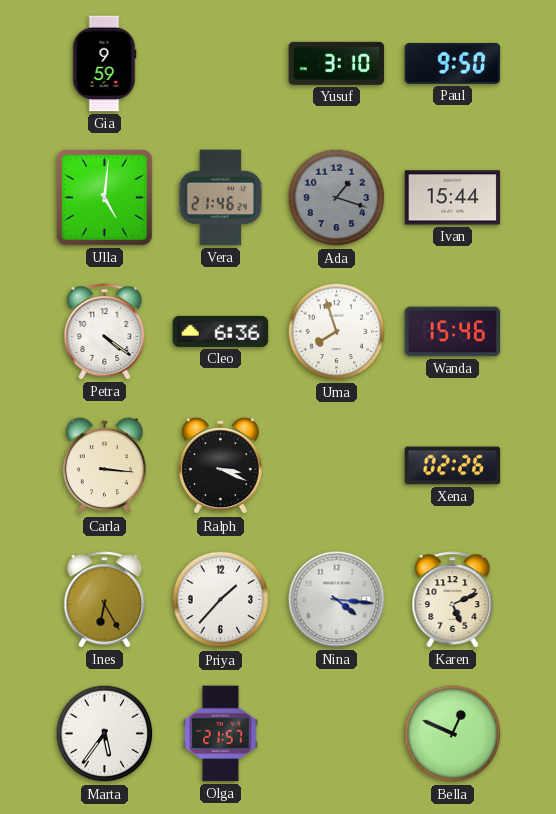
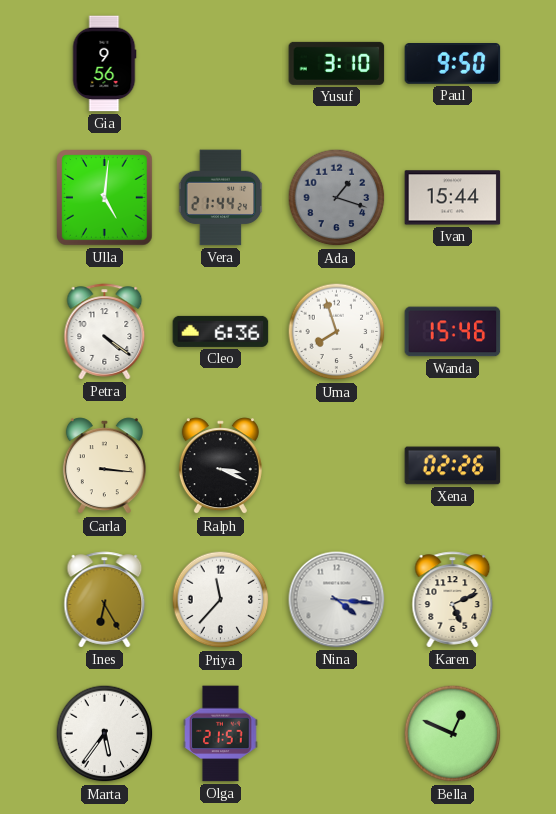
Gia: 9:59 -> 9:56
Vera: 21:46 -> 21:44
Priya: 1:37 -> 11:37
